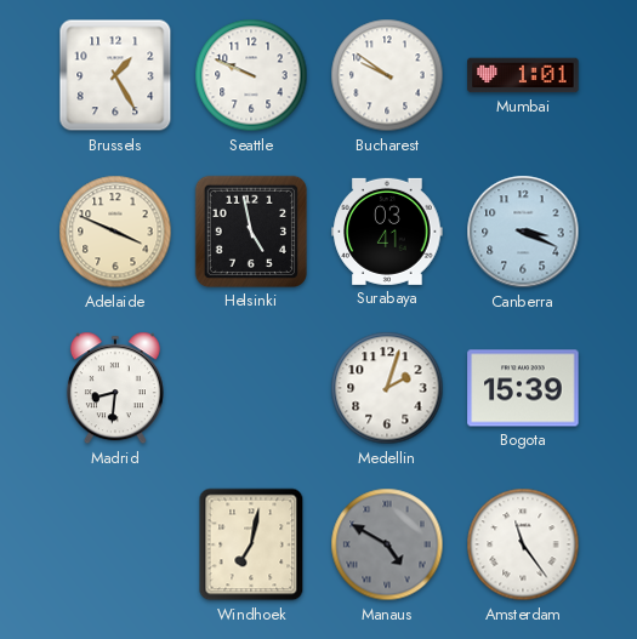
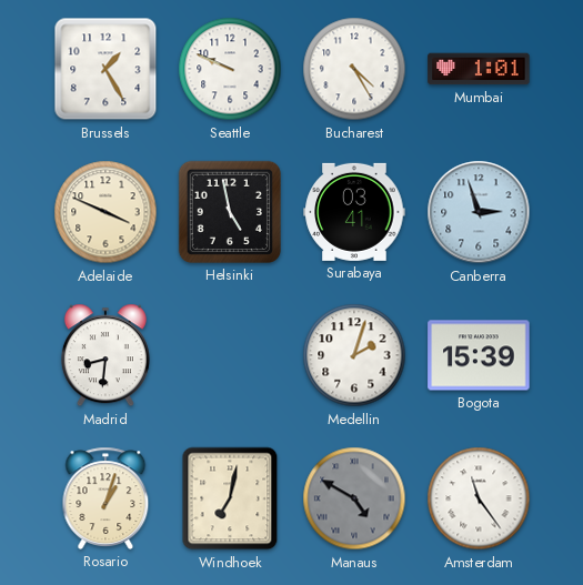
Bucharest: 9:51 -> 4:25
Canberra: 3:19 -> 2:57
Rosario: none -> 1:03
